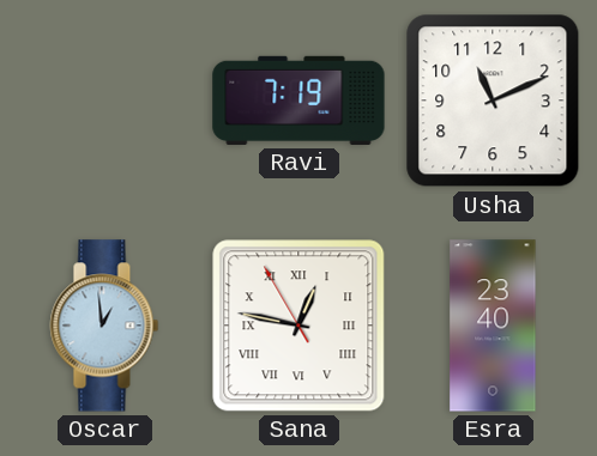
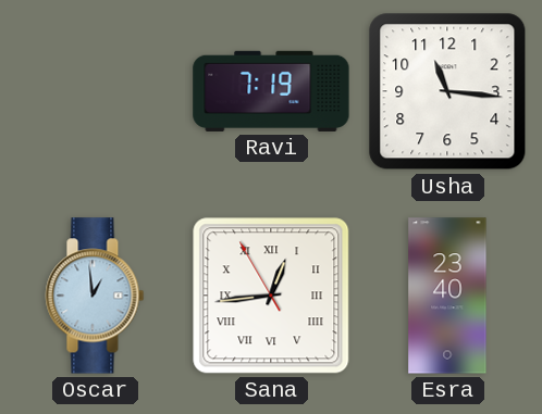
Usha: 11:11 -> 11:16
Sana: 12:46 -> 12:43
